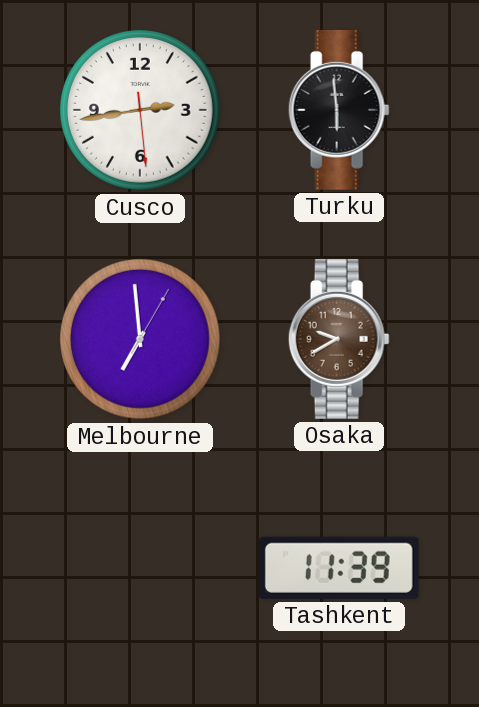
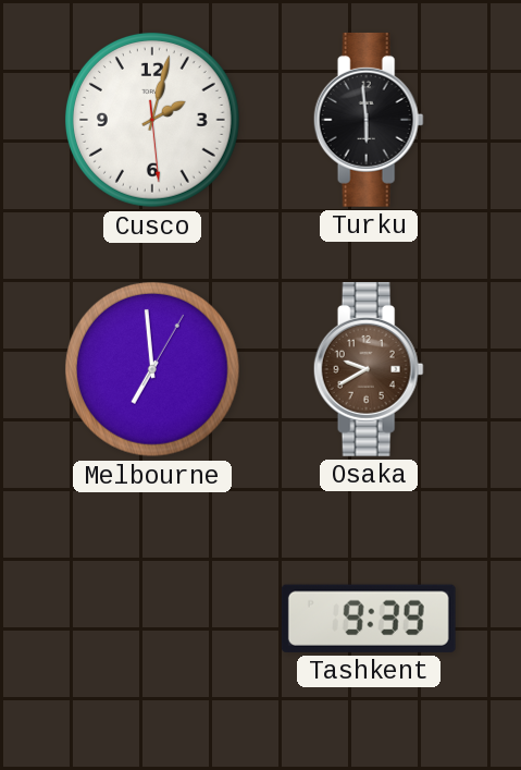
Cusco: 2:43 -> 2:02
Tashkent: 11:39 -> 9:39
